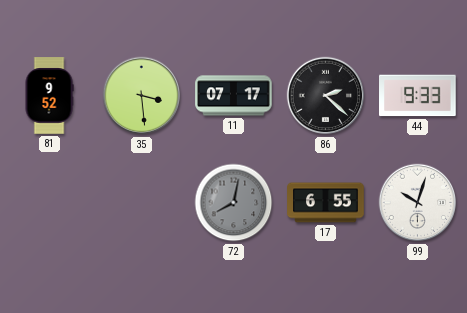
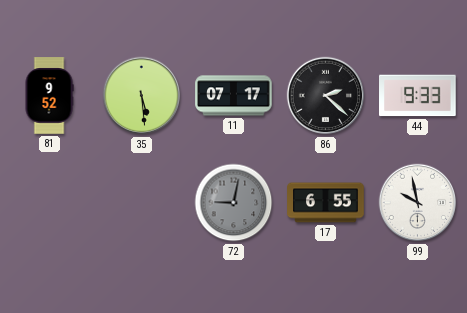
35: 3:29 -> 5:29
72: 8:02 -> 9:02
99: 10:03 -> 9:58
